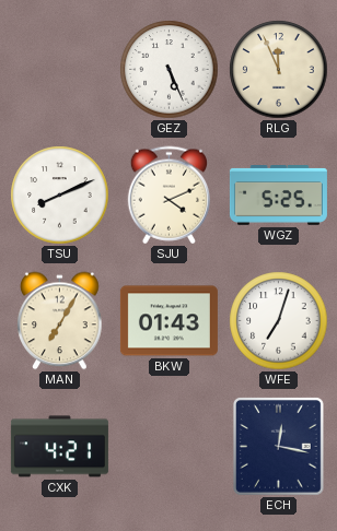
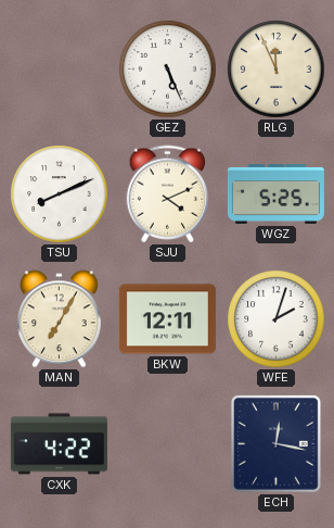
BKW: 01:43 -> 12:11
WFE: 7:03 -> 2:03
CXK: 4:21 -> 4:22
